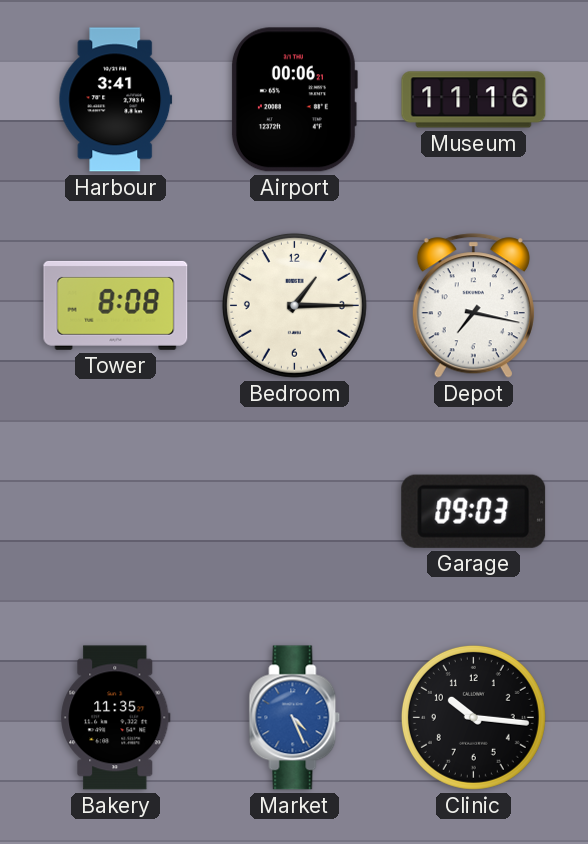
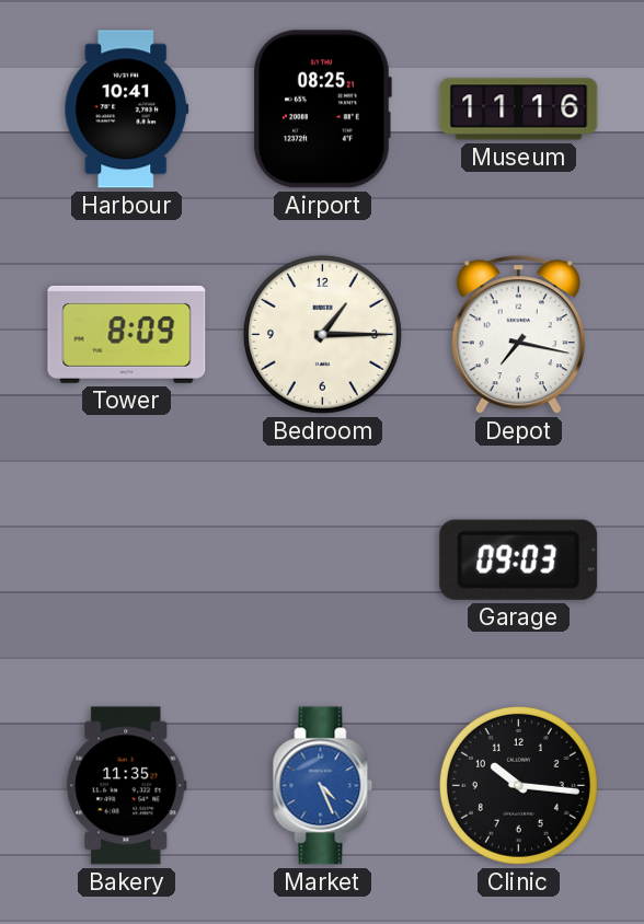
Harbour: 3:41 -> 10:41
Airport: 00:06 -> 08:25
Tower: 8:08 -> 8:09
